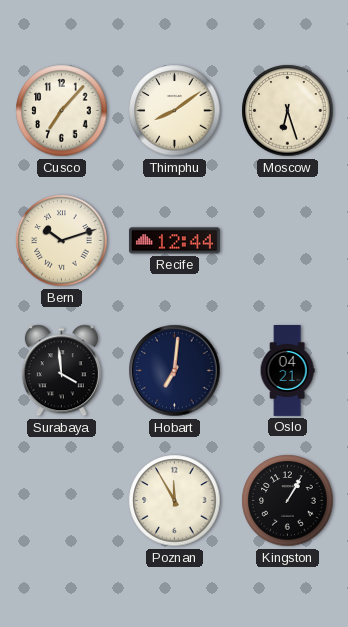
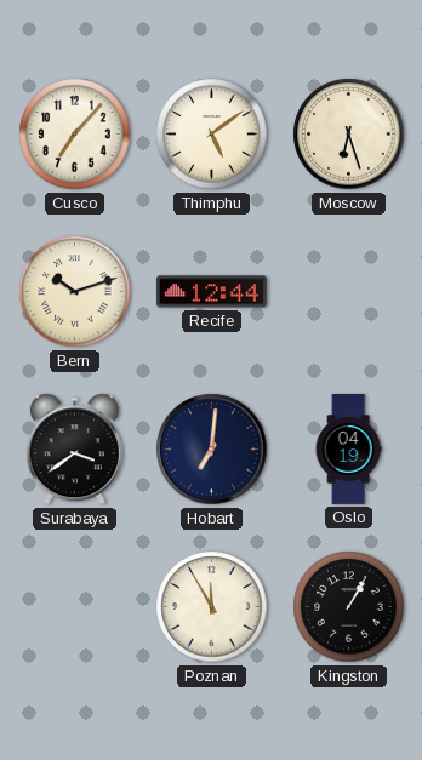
Thimphu: 8:09 -> 5:09
Surabaya: 3:59 -> 3:39
Oslo: 04:21 -> 04:19
